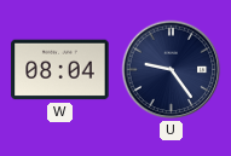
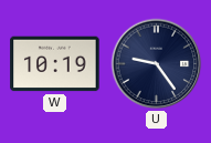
W: 08:04 -> 10:19
